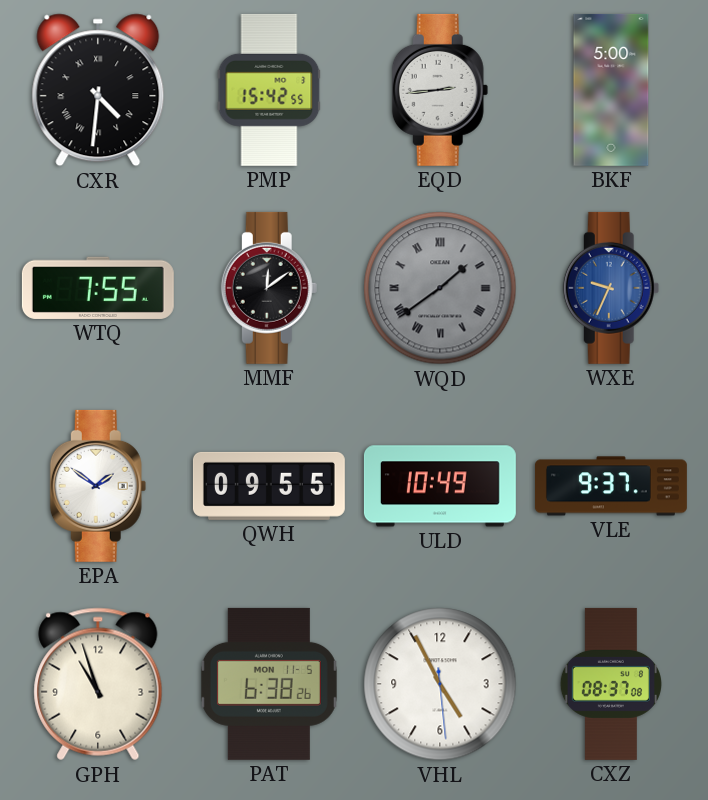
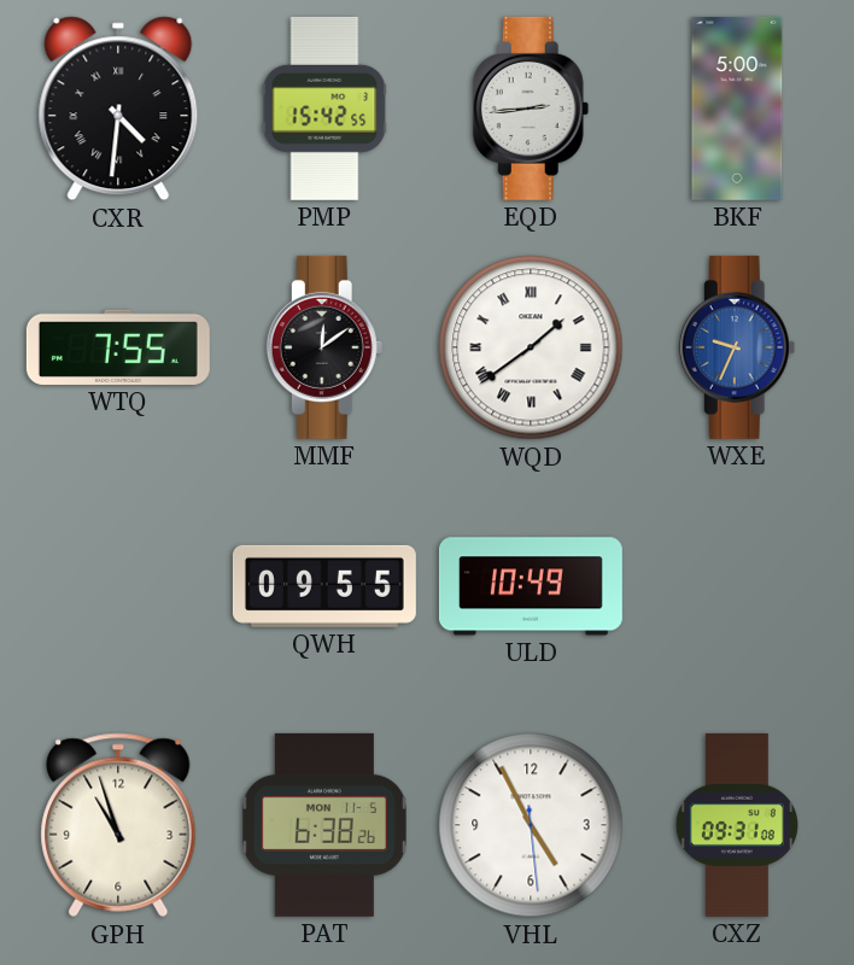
WQD dial: grey -> white
EPA: 1:51 -> none
VLE: 9:37 -> none
CXZ: 08:37 -> 09:31
